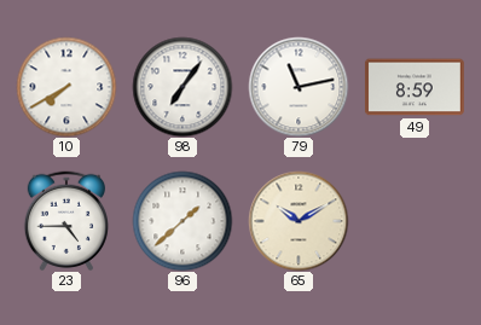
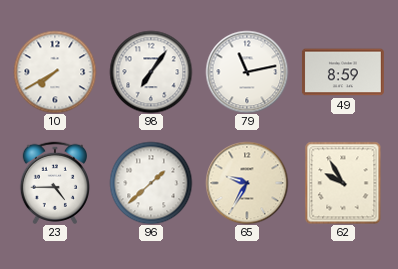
65: 10:10 -> 9:35
62: none -> 9:55
